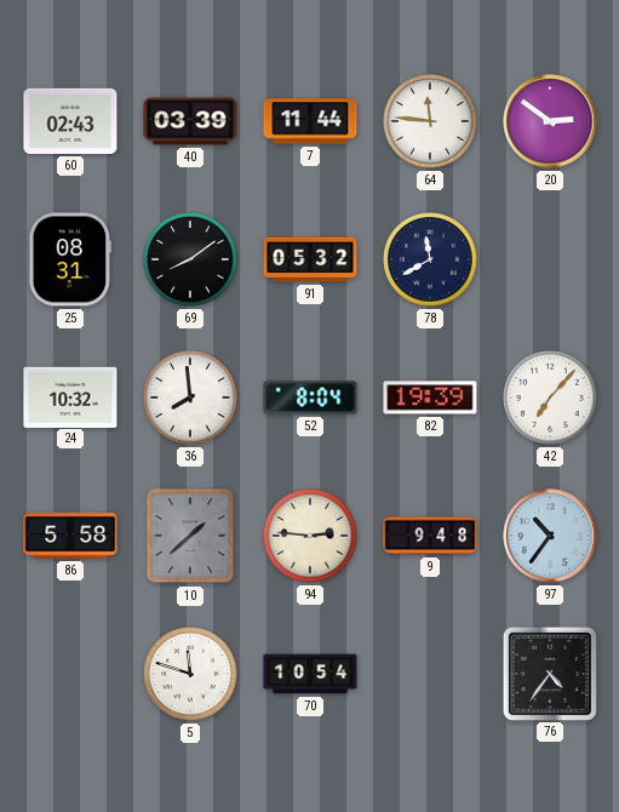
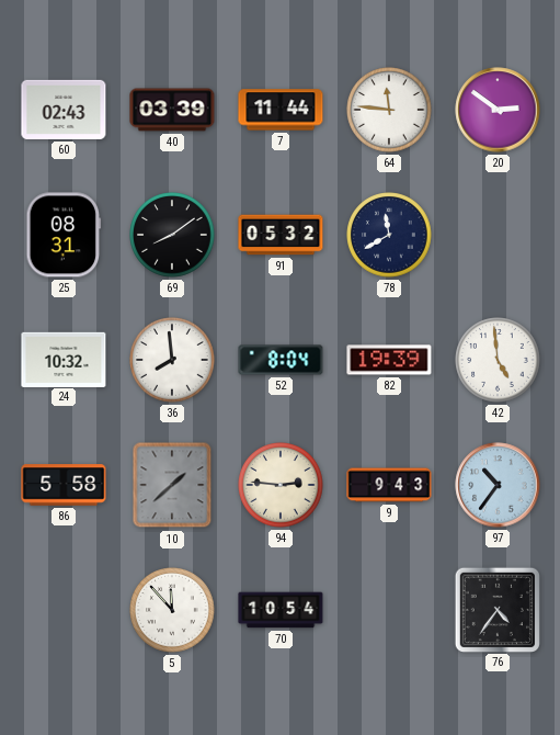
42: 7:07 -> 4:59
9: 9:48 -> 9:43
5: 11:48 -> 11:53
